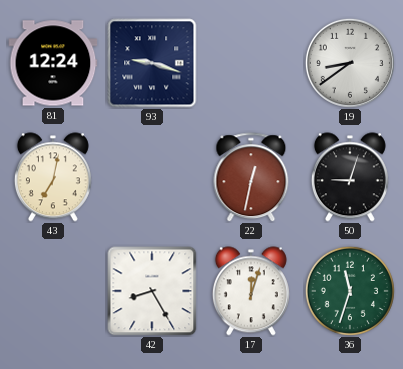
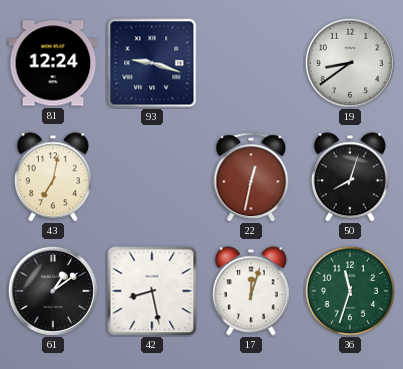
50: 9:03 -> 8:03
61: none -> 1:09
42: 8:25 -> 8:28
